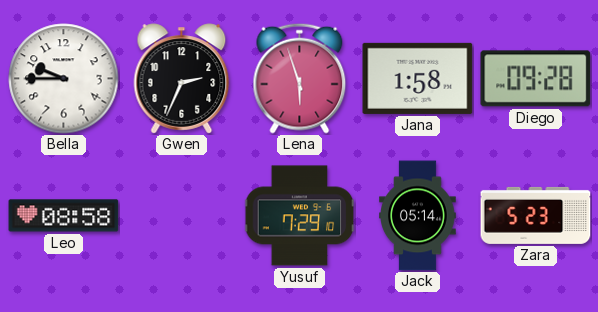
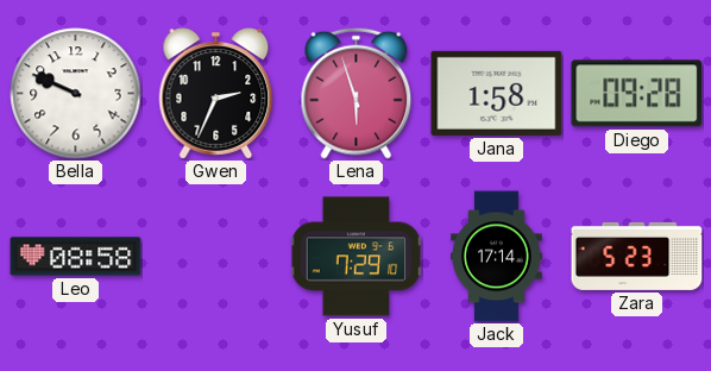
Bella: 9:45 -> 9:49
Jack: 05:14 -> 17:14
